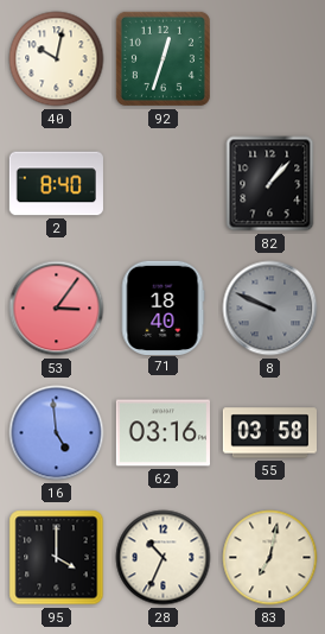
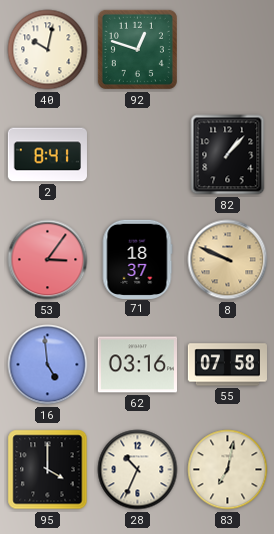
92: 12:33 -> 12:48
2: 8:40 -> 8:41
71: 18:40 -> 18:37
8 dial: grey -> champagne
55: 03:58 -> 07:58
